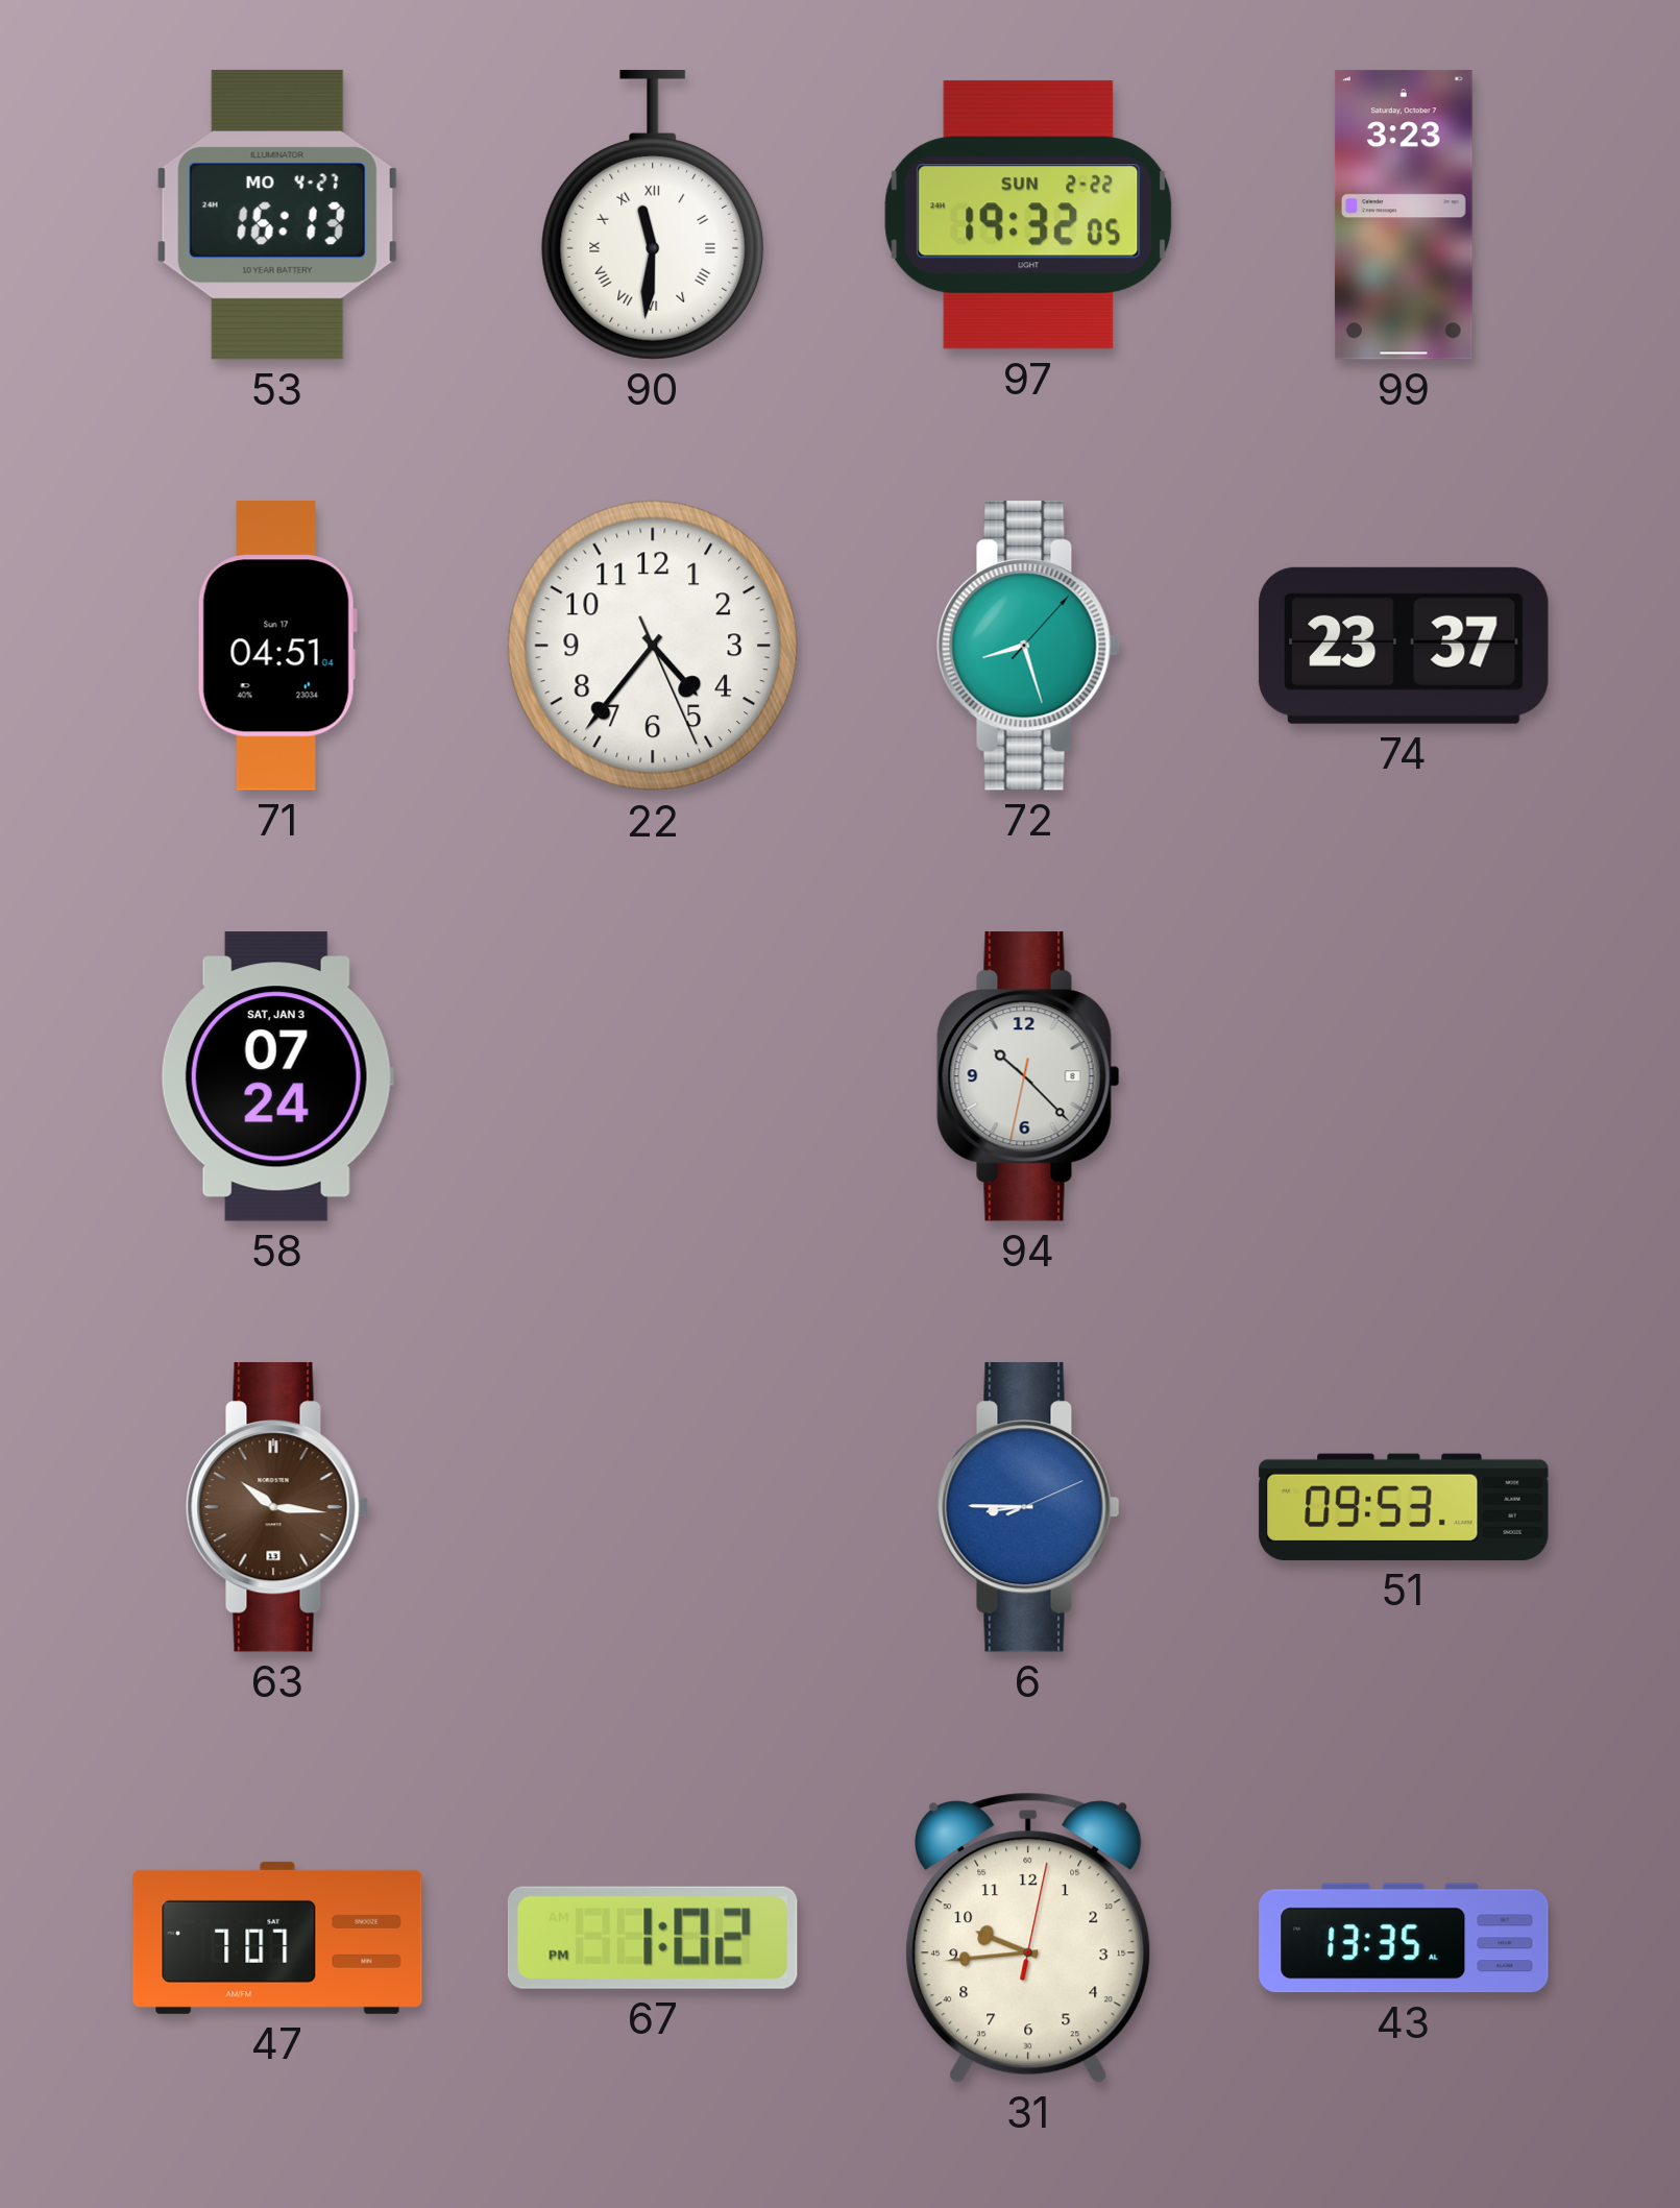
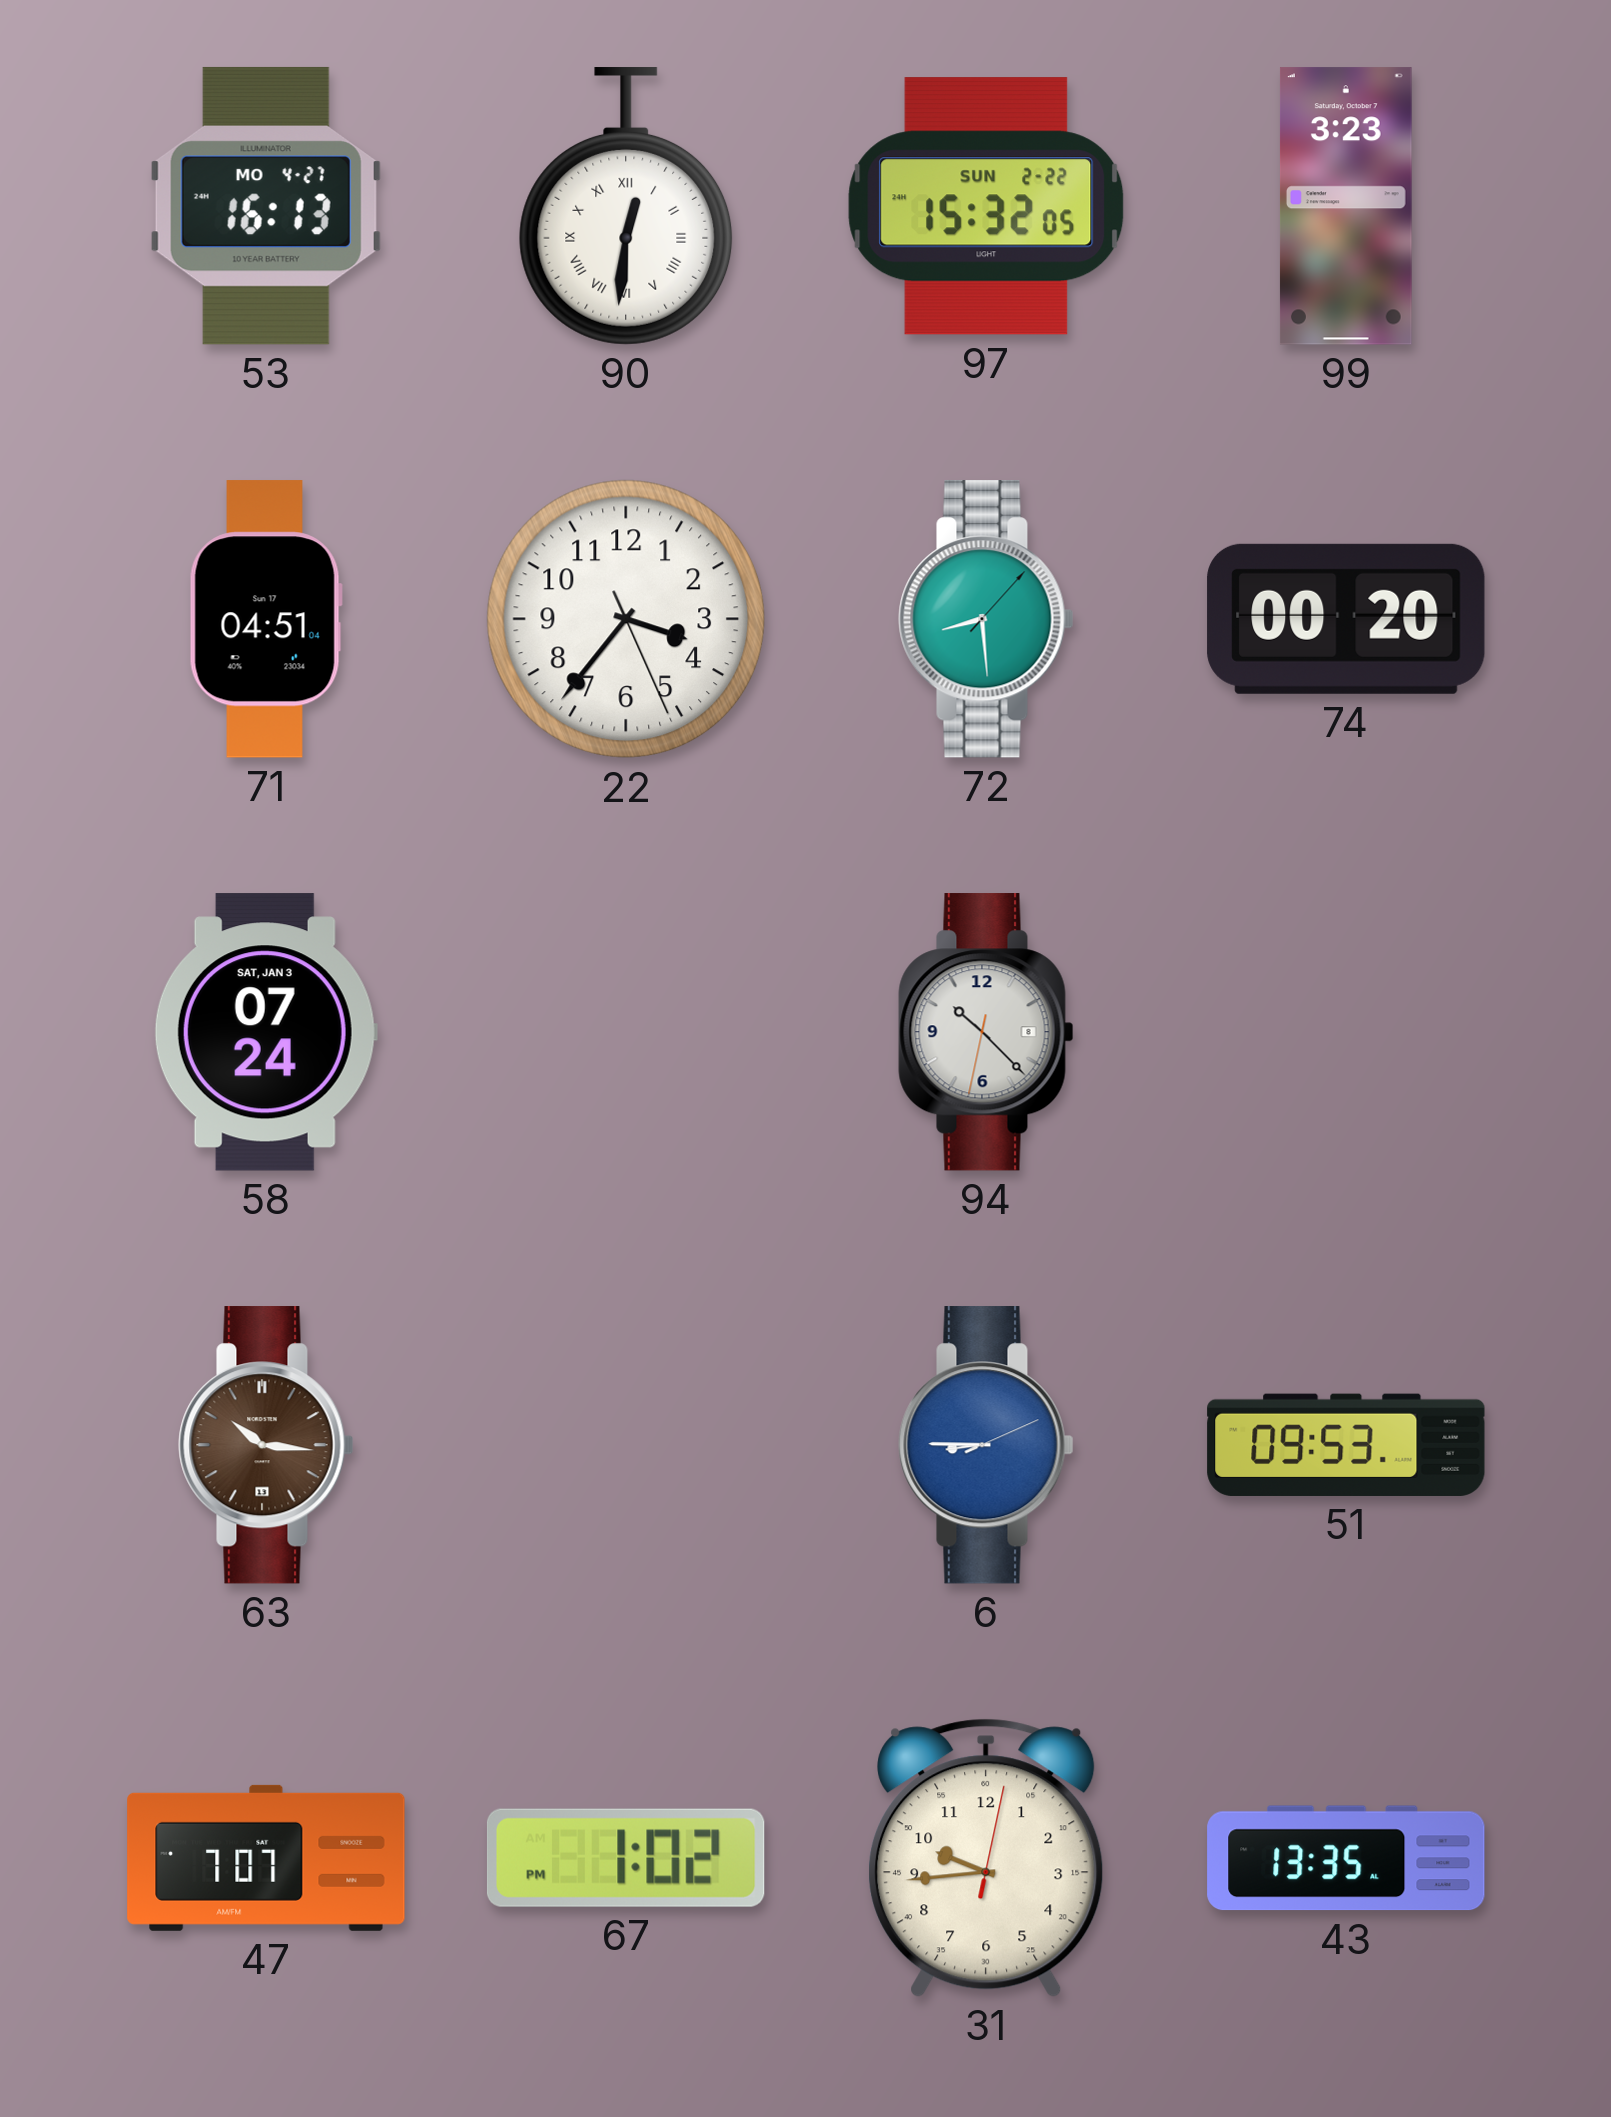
90: 11:31 -> 12:31
97: 19:32 -> 15:32
22: 4:36 -> 3:36
72: 8:27 -> 8:29
74: 23:37 -> 00:20
